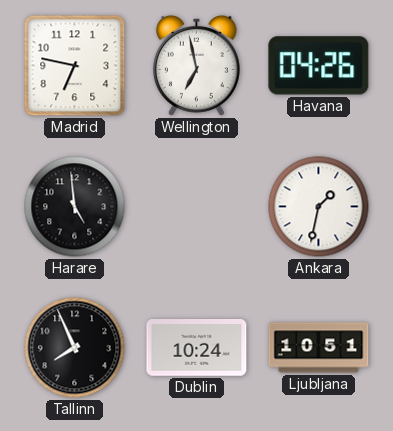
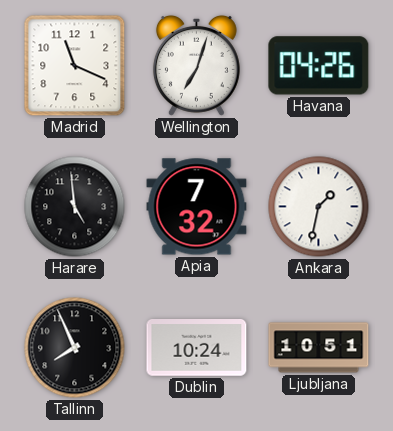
Madrid: 6:47 -> 11:19
Wellington: 6:58 -> 7:03
Apia: none -> 7:32
